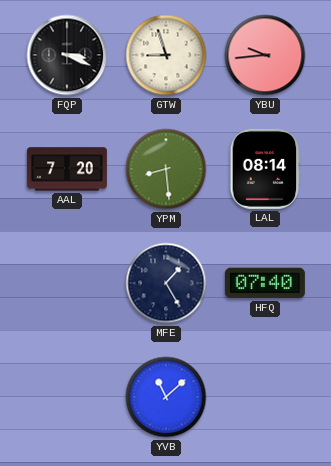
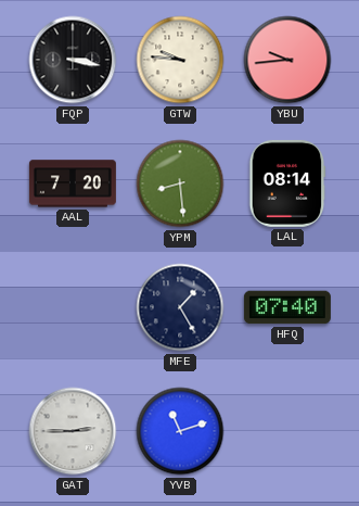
FQP: 3:19 -> 3:17
GTW: 8:57 -> 9:46
GAT: none -> 2:45
YVB: 11:08 -> 11:12
